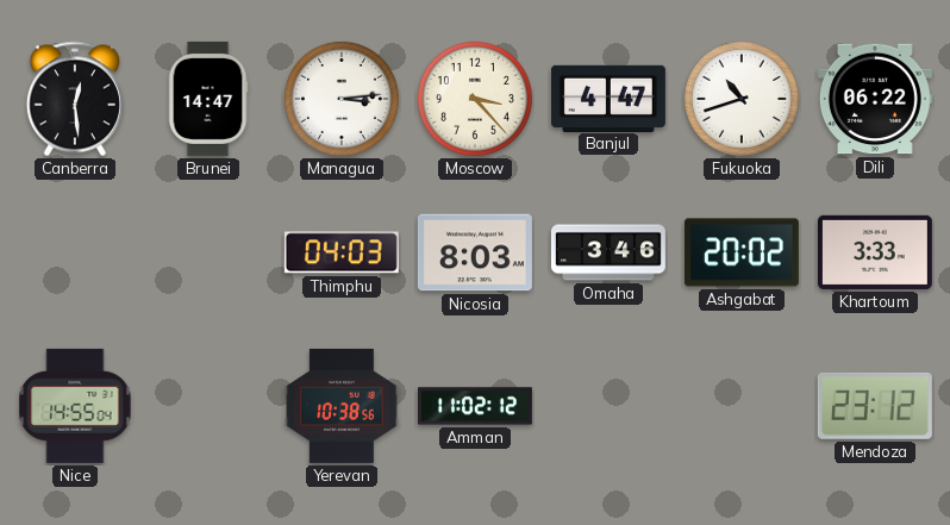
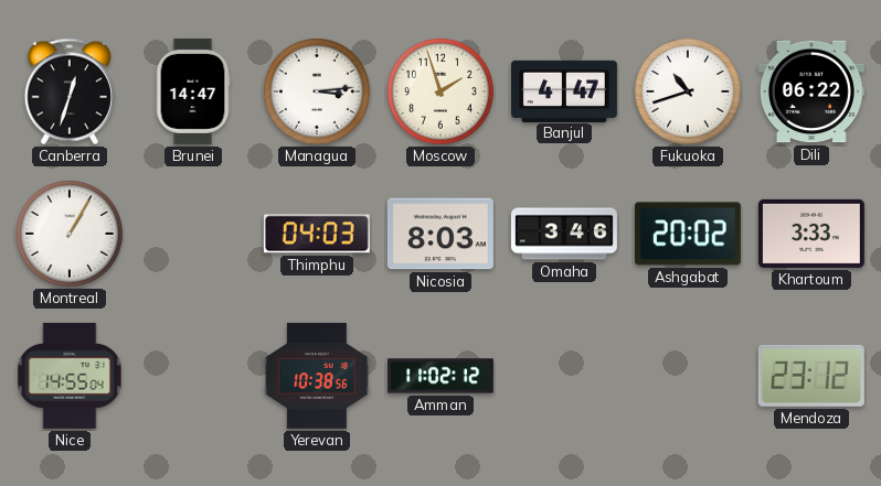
Canberra: 12:29 -> 12:33
Moscow: 3:23 -> 1:57
Montreal: none -> 1:05
